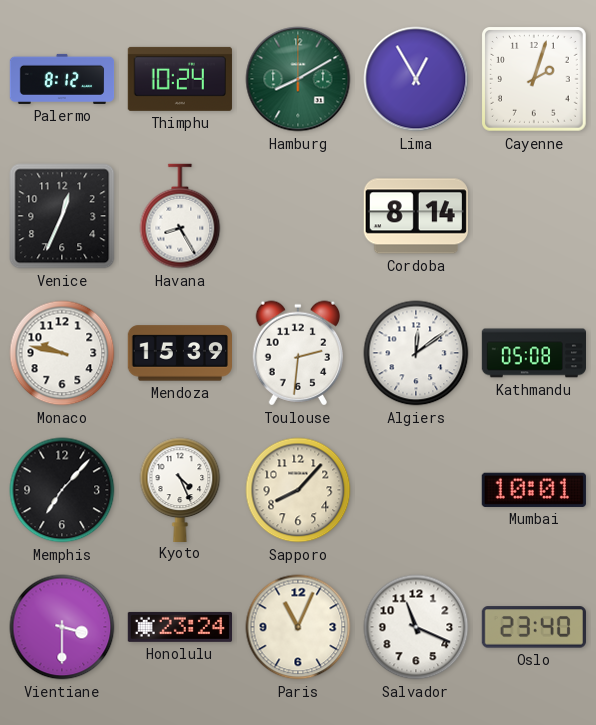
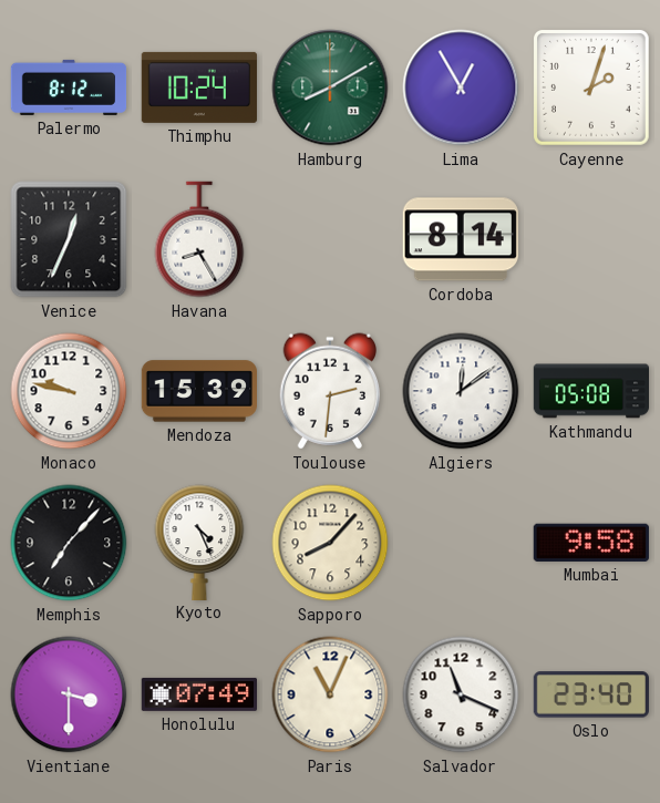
Mumbai: 10:01 -> 9:58
Honolulu: 23:24 -> 07:49
